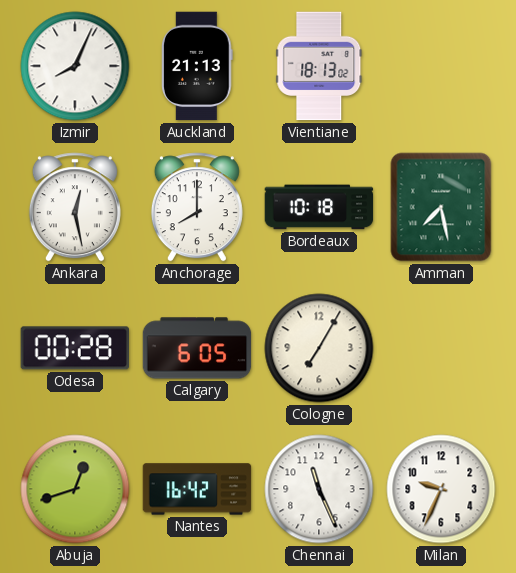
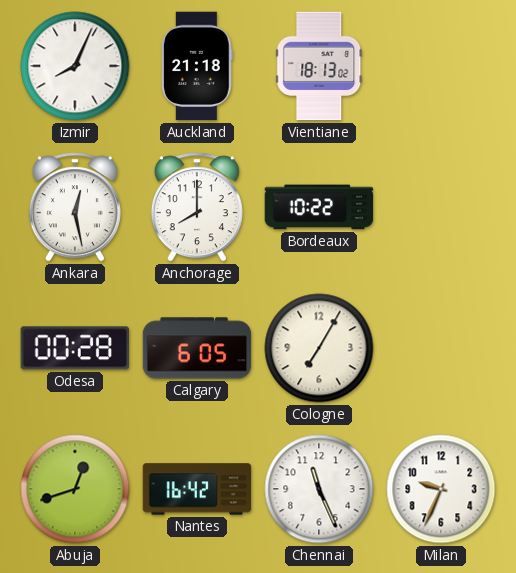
Auckland: 21:13 -> 21:18
Bordeaux: 10:18 -> 10:22
Amman: 7:28 -> none
